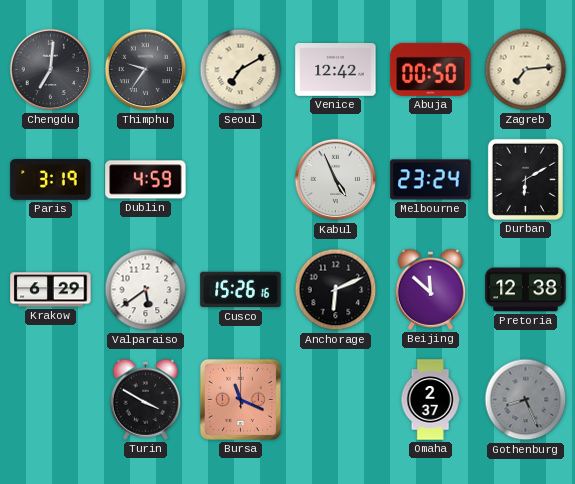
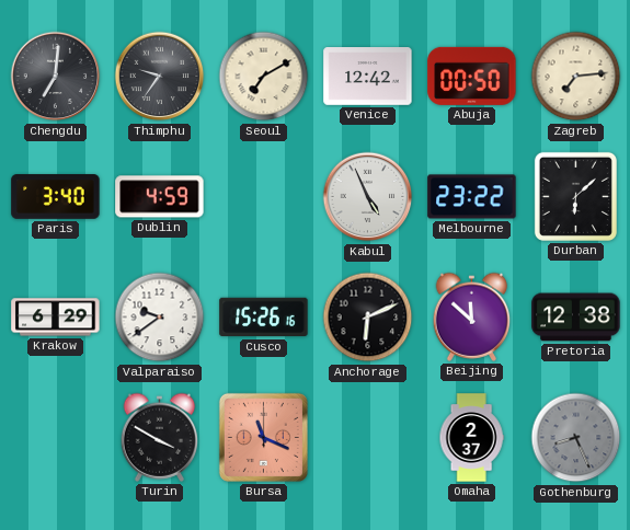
Paris: 3:19 -> 3:40
Melbourne: 23:24 -> 23:22
Durban: 6:10 -> 6:08
Valparaiso: 5:39 -> 9:39
